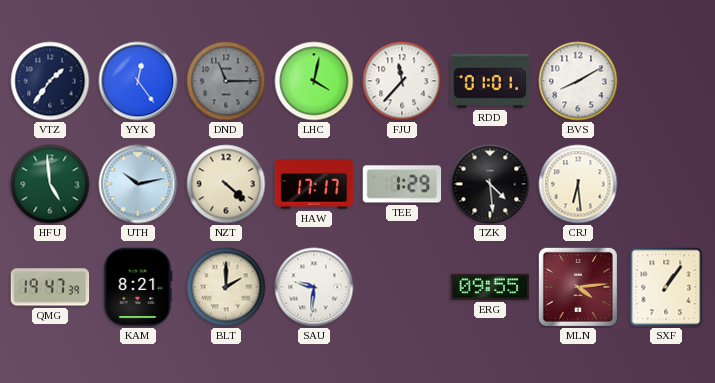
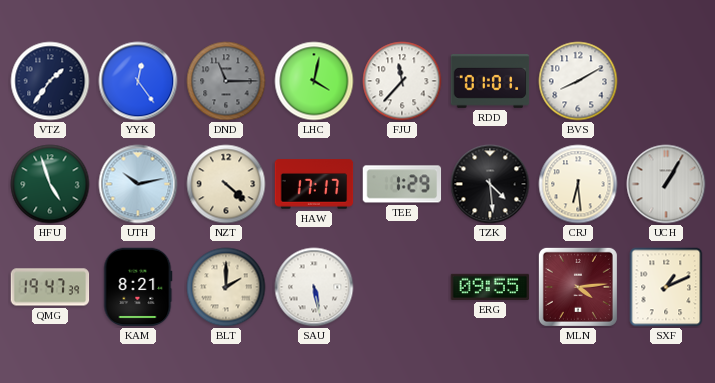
HFU: 4:59 -> 4:57
UCH: none -> 1:05
SAU: 9:31 -> 5:28
SXF: 1:06 -> 1:11
